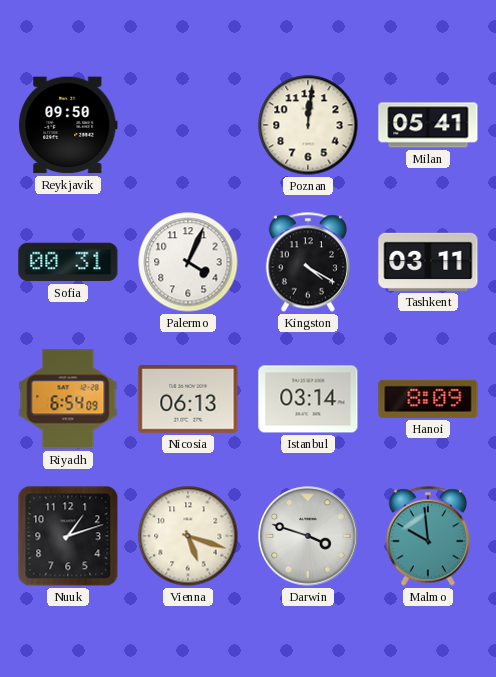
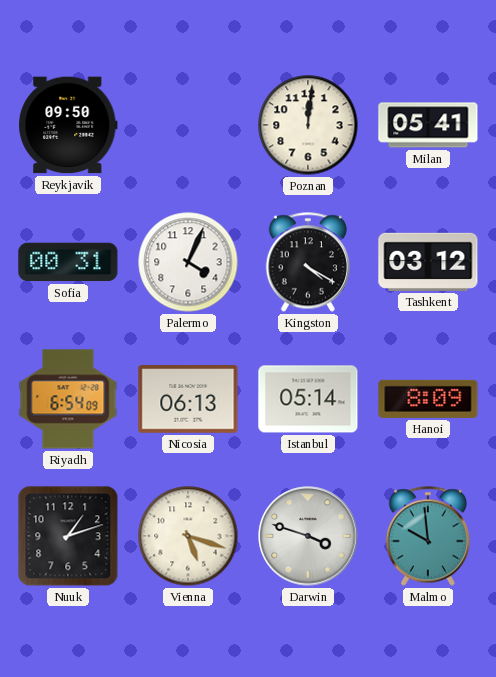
Tashkent: 03:11 -> 03:12
Istanbul: 03:14 -> 05:14
